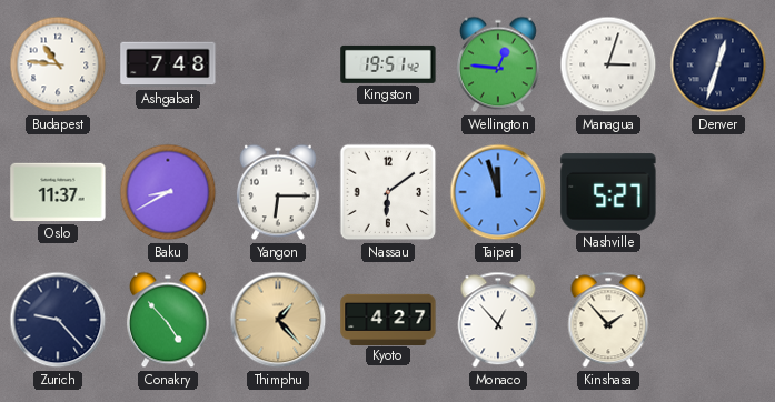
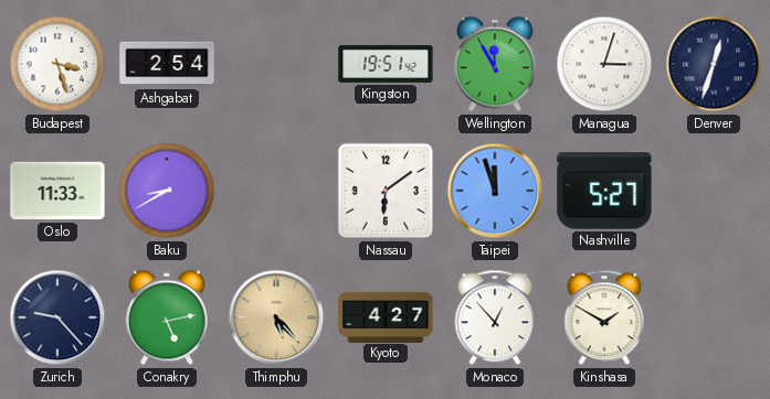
Budapest: 10:46 -> 3:27
Ashgabat: 7:48 -> 2:54
Wellington: 12:46 -> 11:55
Oslo: 11:37 -> 11:33
Yangon: 6:15 -> none
Conakry: 4:53 -> 5:13
Thimphu: 1:23 -> 5:23
Kinshasa: 1:53 -> 1:50
